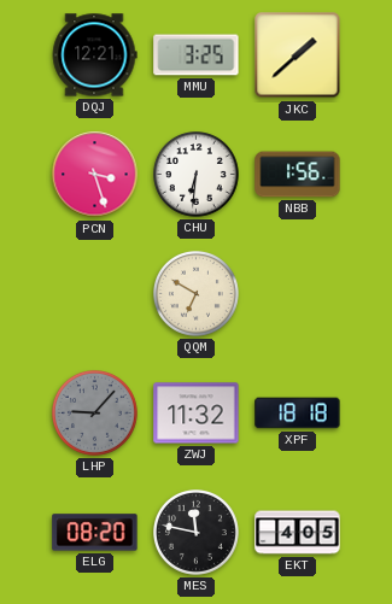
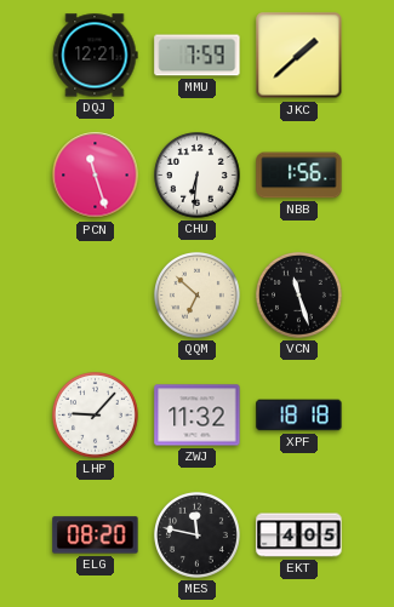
MMU: 3:25 -> 7:59
PCN: 3:27 -> 11:27
QQM: 6:50 -> 6:52
VCN: none -> 11:27
LHP dial: grey -> white
